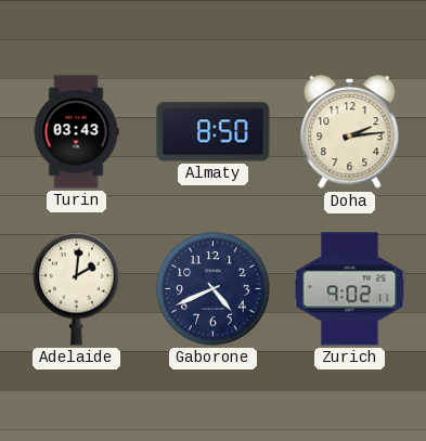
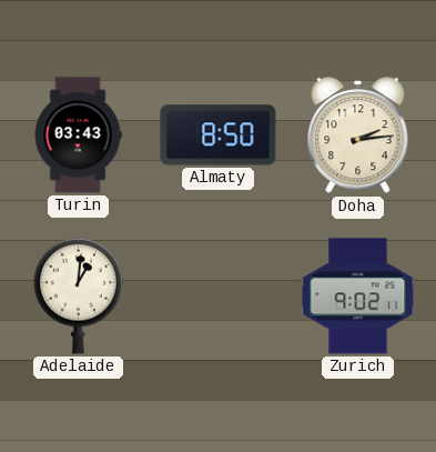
Adelaide: 2:01 -> 1:01
Gaborone: 4:41 -> none
